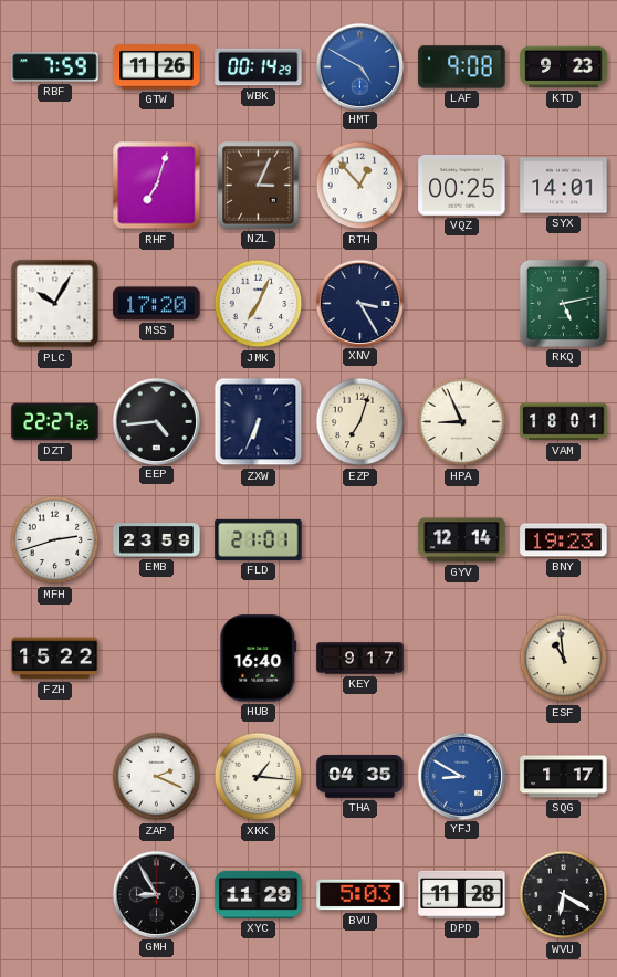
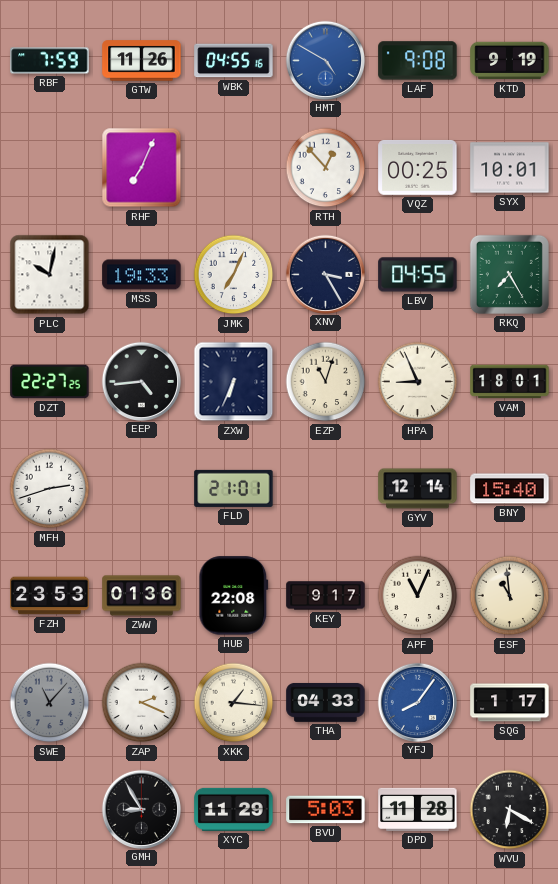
WBK: 00:14 -> 04:55
KTD: 9:23 -> 9:19
RHF: 7:03 -> 7:04
NZL: 3:04 -> none
SYX: 14:01 -> 10:01
PLC: 10:05 -> 10:02
MSS: 17:20 -> 19:33
LBV: none -> 04:55
RKQ: 5:13 -> 7:25
EZP: 7:03 -> 11:03
EMB: 23:59 -> none
BNY: 19:23 -> 15:40
FZH: 15:22 -> 23:53
ZWW: none -> 01:36
HUB: 16:40 -> 22:08
APF: none -> 11:04
SWE: none -> 11:07
THA: 04:35 -> 04:33
YFJ: 8:50 -> 8:06
